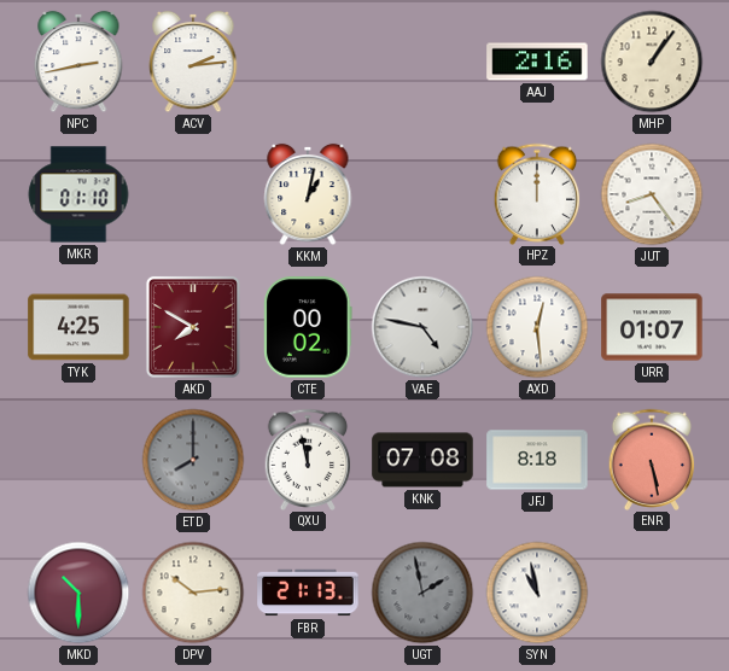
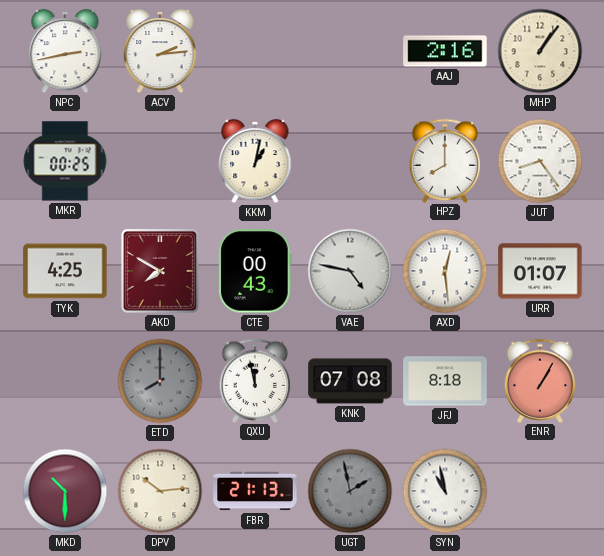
MKR: 01:10 -> 00:25
HPZ: 12:00 -> 8:00
CTE: 00:02 -> 00:43
ENR: 5:28 -> 1:05
